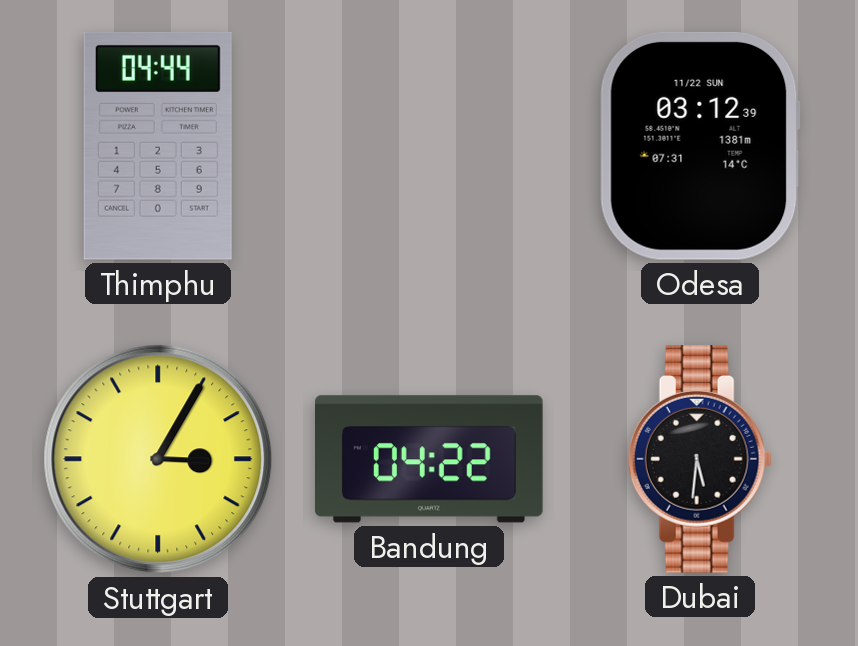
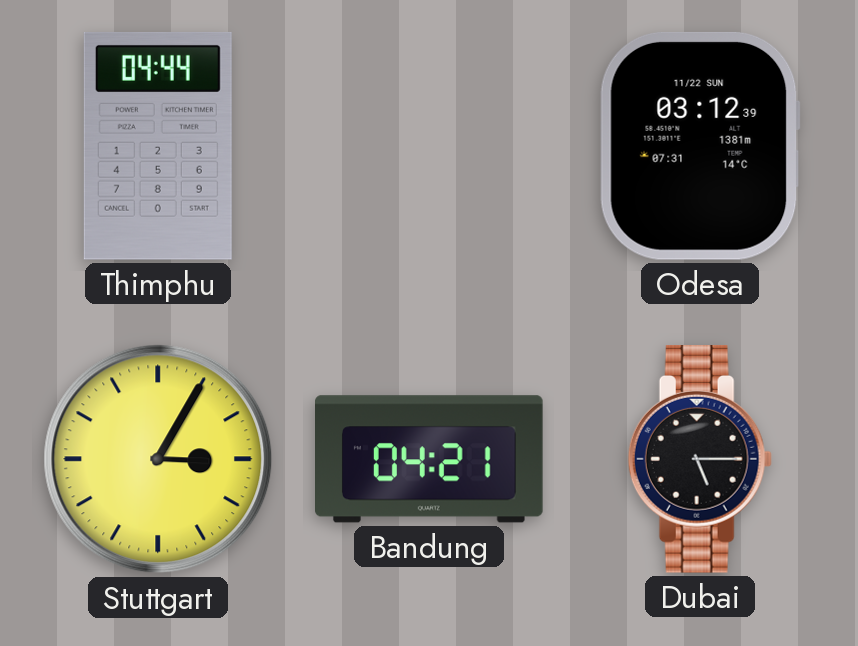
Bandung: 04:22 -> 04:21
Dubai: 5:31 -> 5:15
